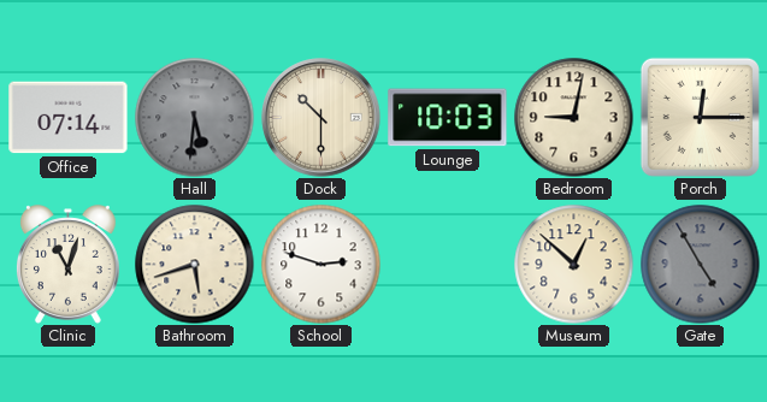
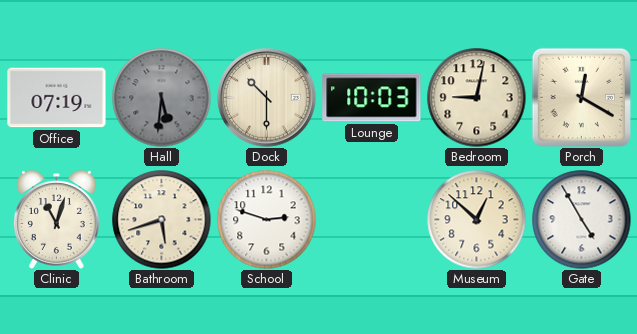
Office: 07:14 -> 07:19
Porch: 12:15 -> 12:20
Gate dial: grey -> white
